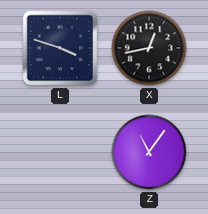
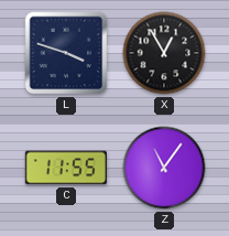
X: 12:43 -> 12:55
C: none -> 11:55
